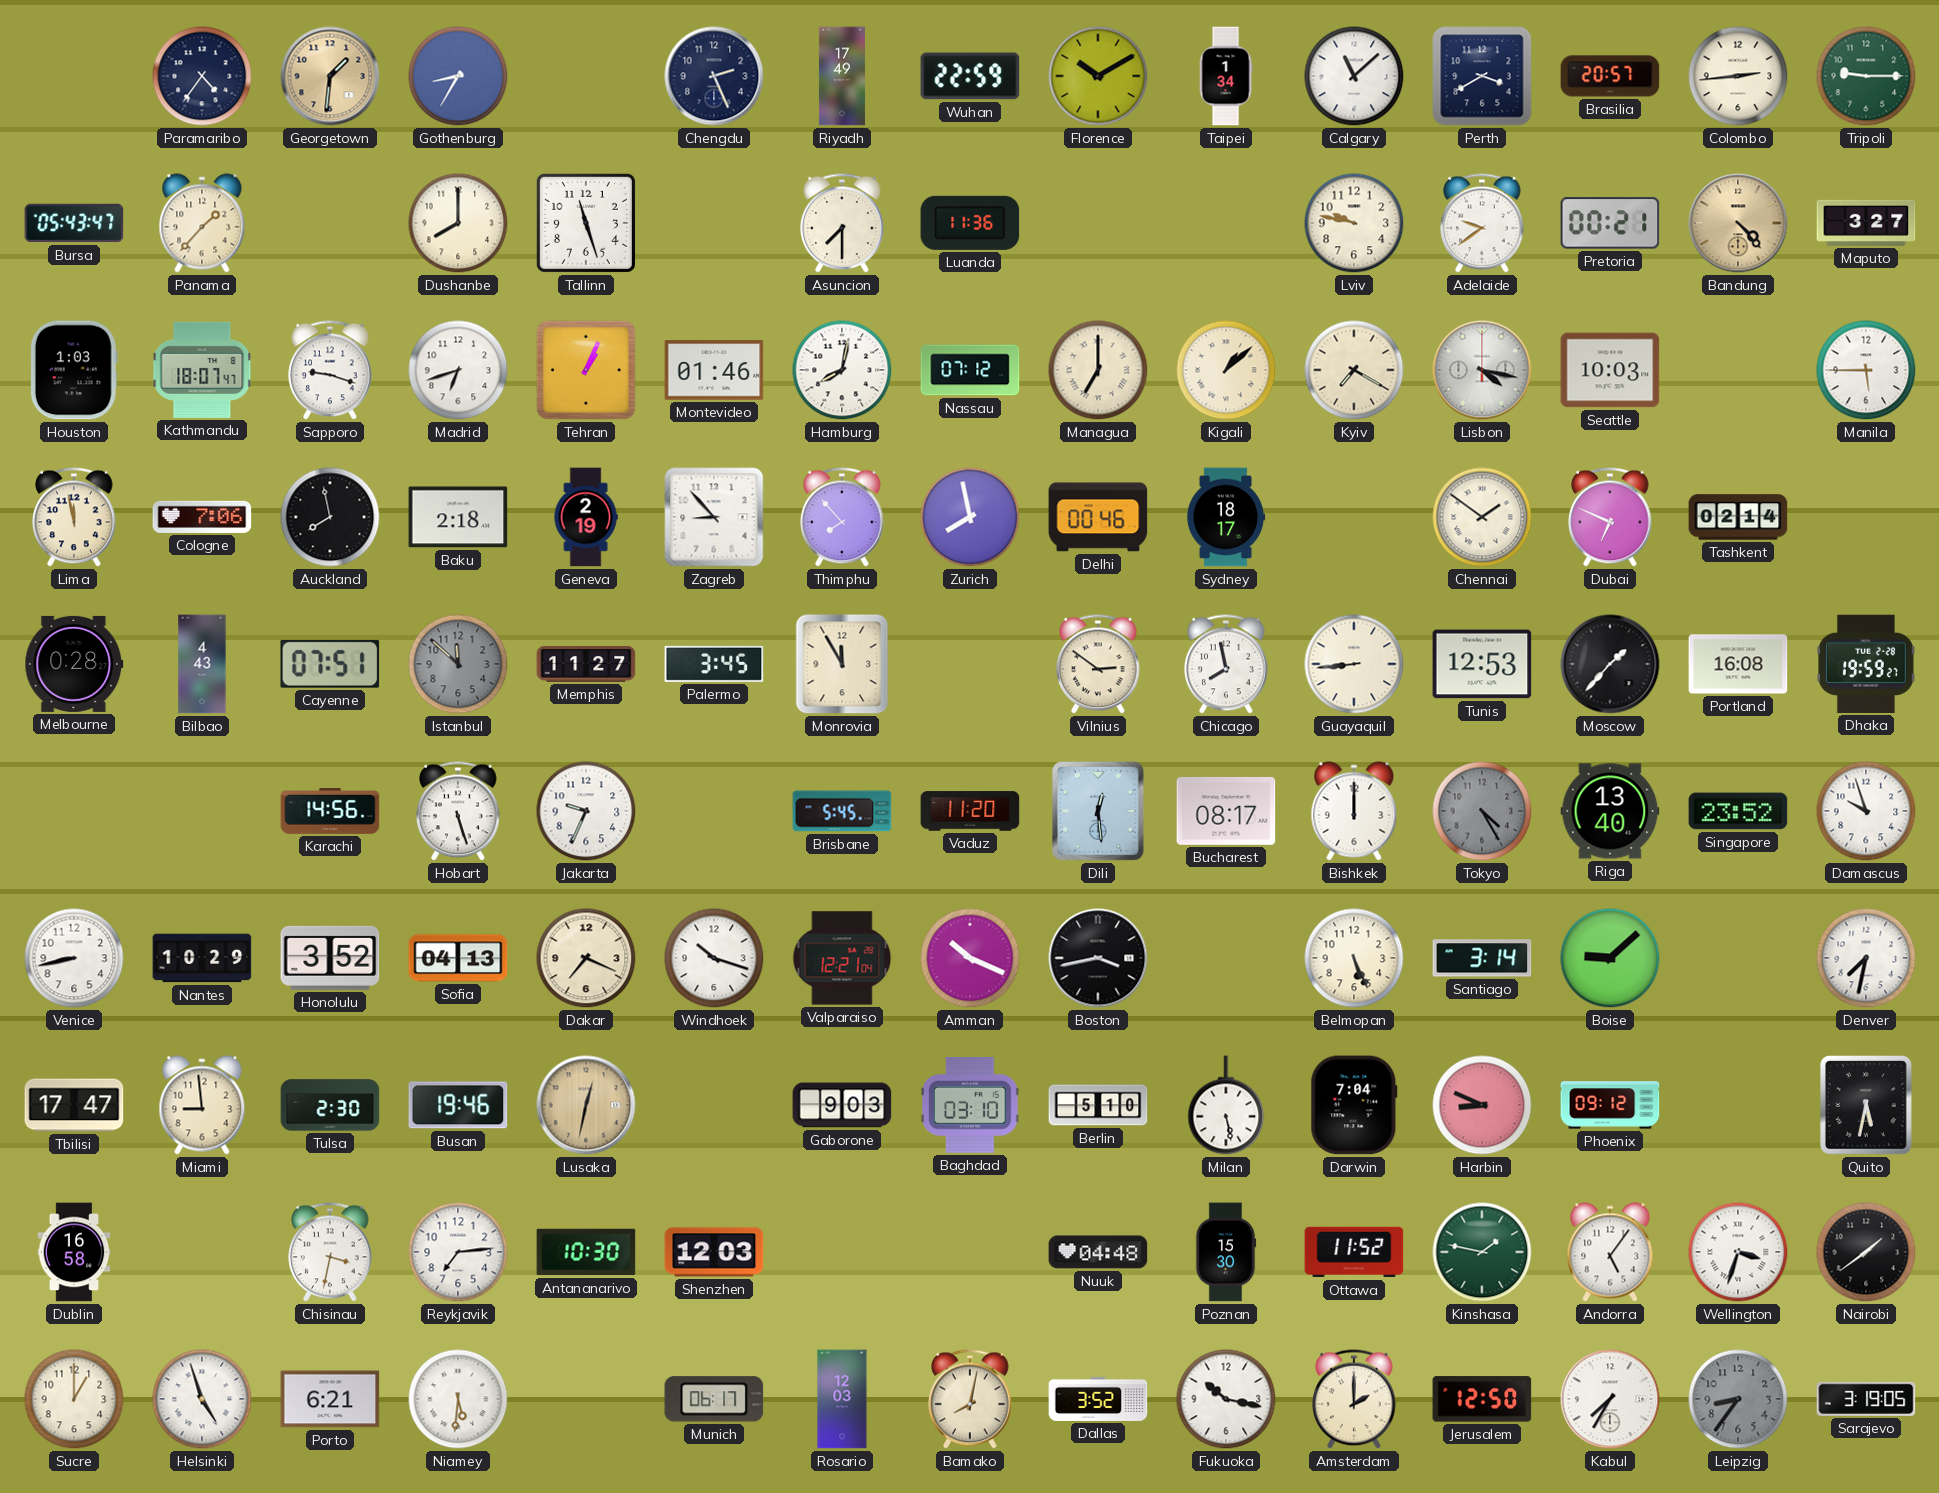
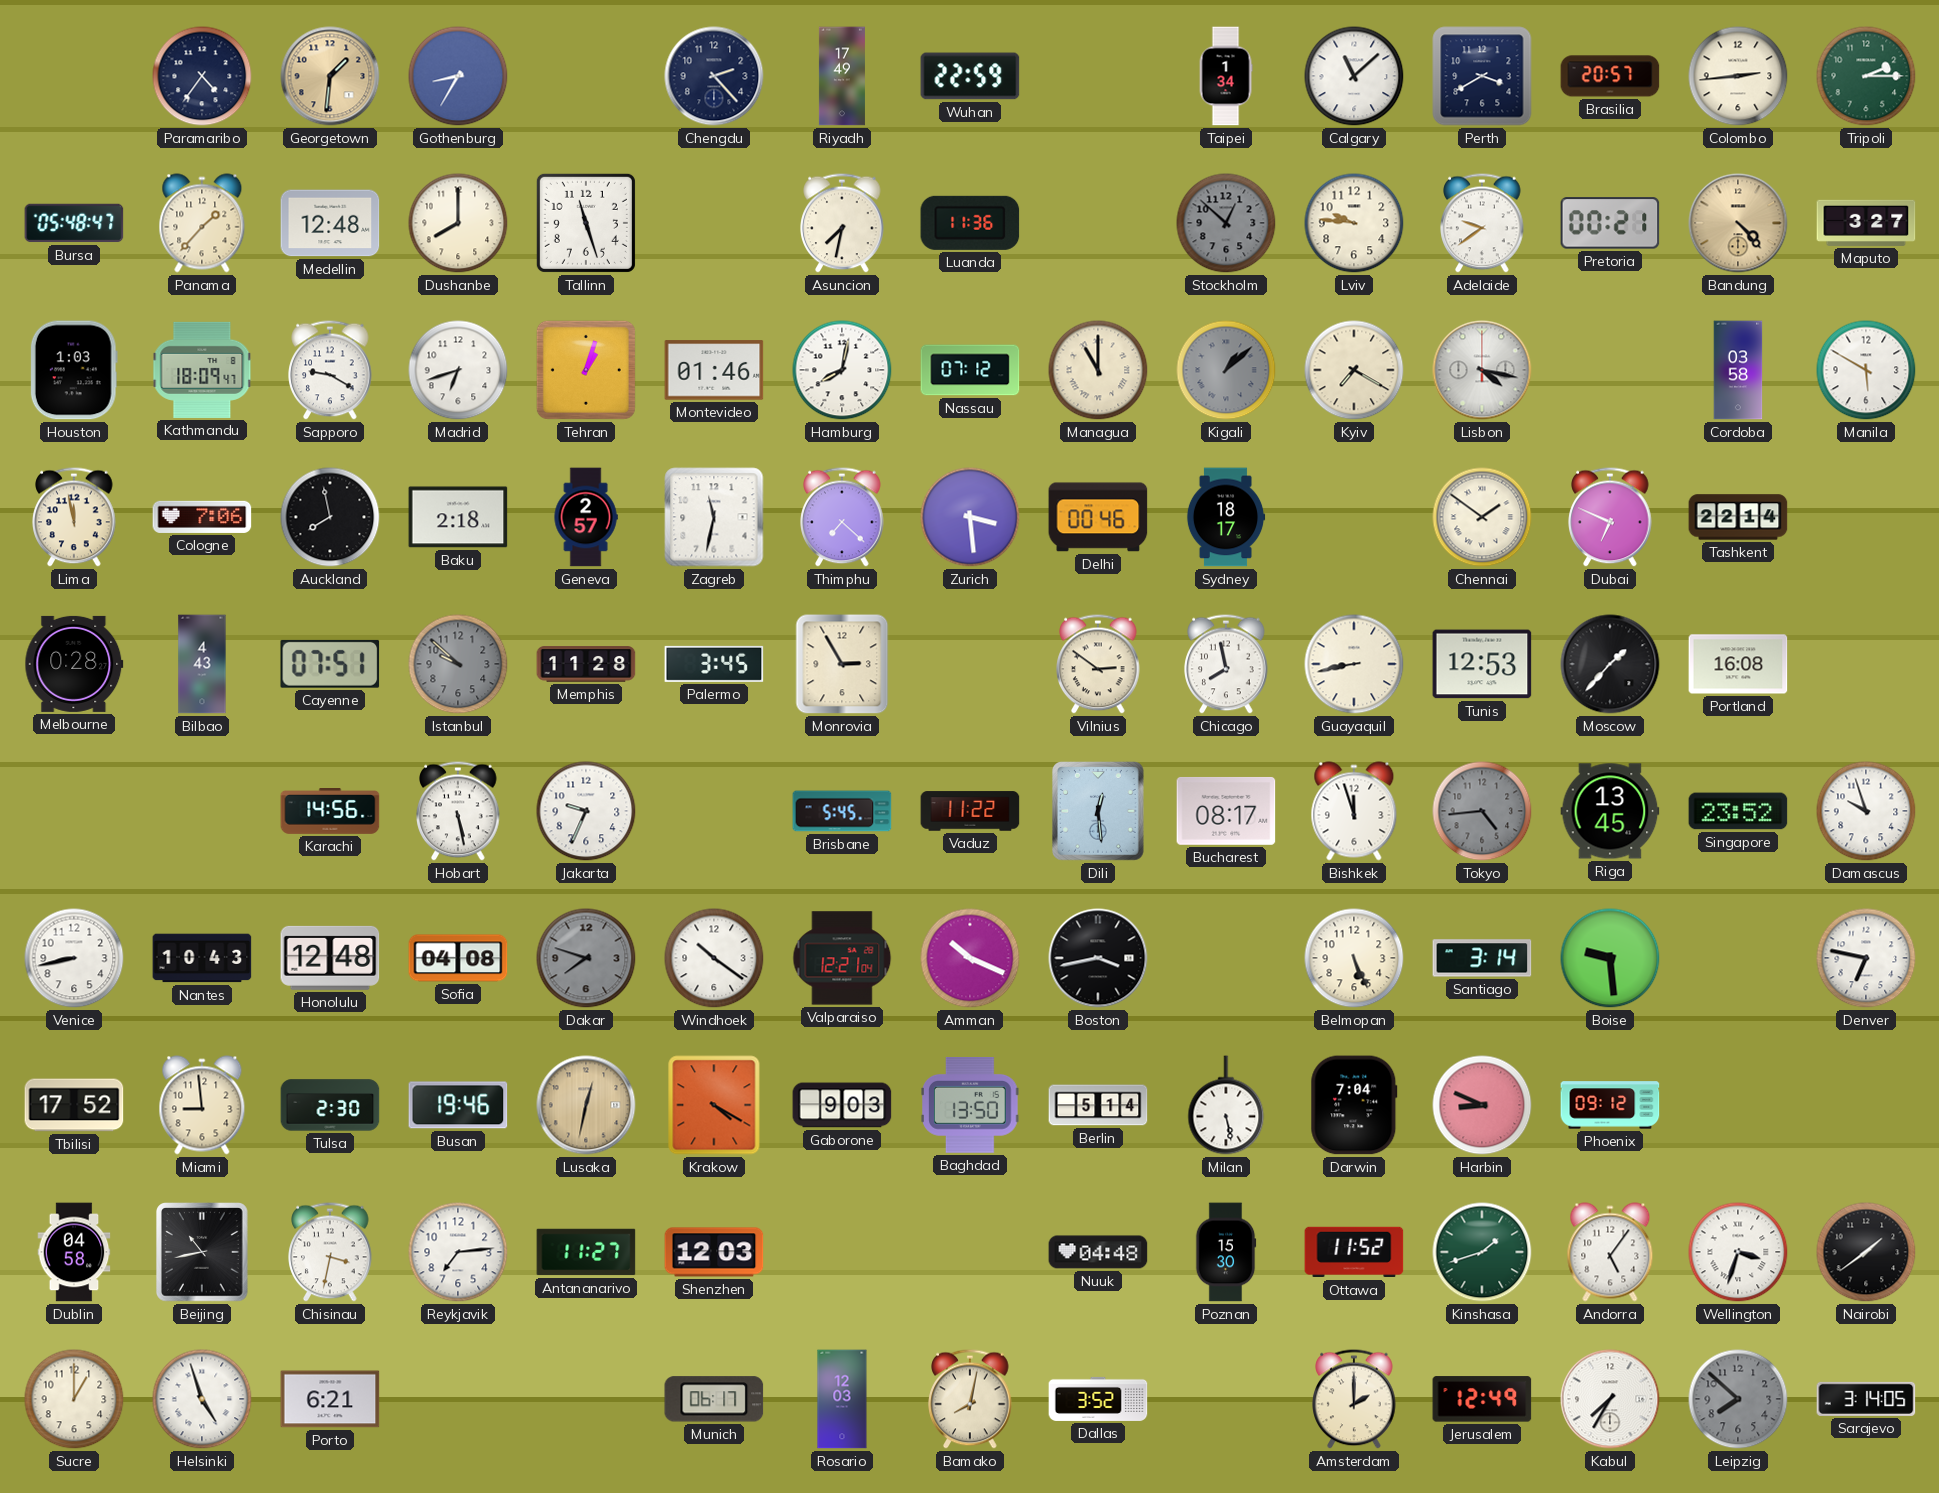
Chengdu: 2:26 -> 2:23
Florence: 10:10 -> none
Tripoli: 9:15 -> 2:15
Bursa: 05:43 -> 05:48
Medellin: none -> 12:48
Asuncion: 7:30 -> 7:32
Stockholm: none -> 12:52
Lviv: 9:47 -> 9:46
Kathmandu: 18:07 -> 18:09
Sapporo: 9:18 -> 9:20
Tehran: 1:04 -> 1:03
Managua: 7:00 -> 11:00
Kigali dial: cream -> grey
Seattle: 10:03 -> none
Cordoba: none -> 03:58
Manila: 5:45 -> 5:50
Geneva: 2:19 -> 2:57
Zagreb: 8:53 -> 11:32
Thimphu: 7:53 -> 7:22
Zurich: 7:58 -> 3:29
Tashkent: 02:14 -> 22:14
Istanbul: 11:52 -> 9:52
Memphis: 11:27 -> 11:28
Monrovia: 11:55 -> 2:55
Guayaquil: 8:44 -> 8:43
Dhaka: 19:59 -> none
Hobart: 5:27 -> 5:28
Vaduz: 11:20 -> 11:22
Bishkek: 12:00 -> 11:57
Tokyo: 4:25 -> 4:44
Riga: 13:40 -> 13:45
Nantes: 10:29 -> 10:43
Honolulu: 3:52 -> 12:48
Sofia: 04:13 -> 04:08
Dakar: 7:19 -> 7:48
Dakar dial: cream -> grey
Windhoek: 10:18 -> 10:21
Boise: 9:08 -> 9:29
Denver: 7:32 -> 6:47
Tbilisi: 17:47 -> 17:52
Krakow: none -> 4:20
Baghdad: 03:10 -> 13:50
Berlin: 5:10 -> 5:14
Quito: 5:32 -> none
Dublin: 16:58 -> 04:58
Beijing: none -> 10:43
Antananarivo: 10:30 -> 11:27
Kinshasa: 1:47 -> 1:42
Niamey: 5:31 -> none
Fukuoka: 10:17 -> none
Jerusalem: 12:50 -> 12:49
Leipzig: 8:36 -> 7:52
Sarajevo: 3:19 -> 3:14
